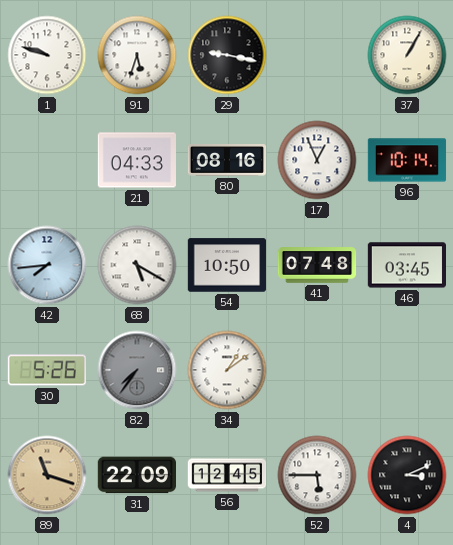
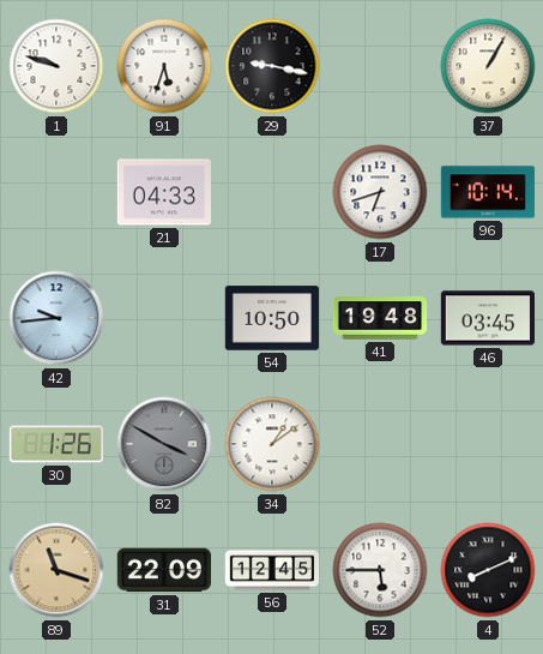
80: 08:16 -> none
17: 12:56 -> 6:42
42: 7:44 -> 9:44
68: 5:20 -> none
41: 07:48 -> 19:48
30: 5:26 -> 1:26
82: 7:36 -> 3:50
4: 3:11 -> 8:11
